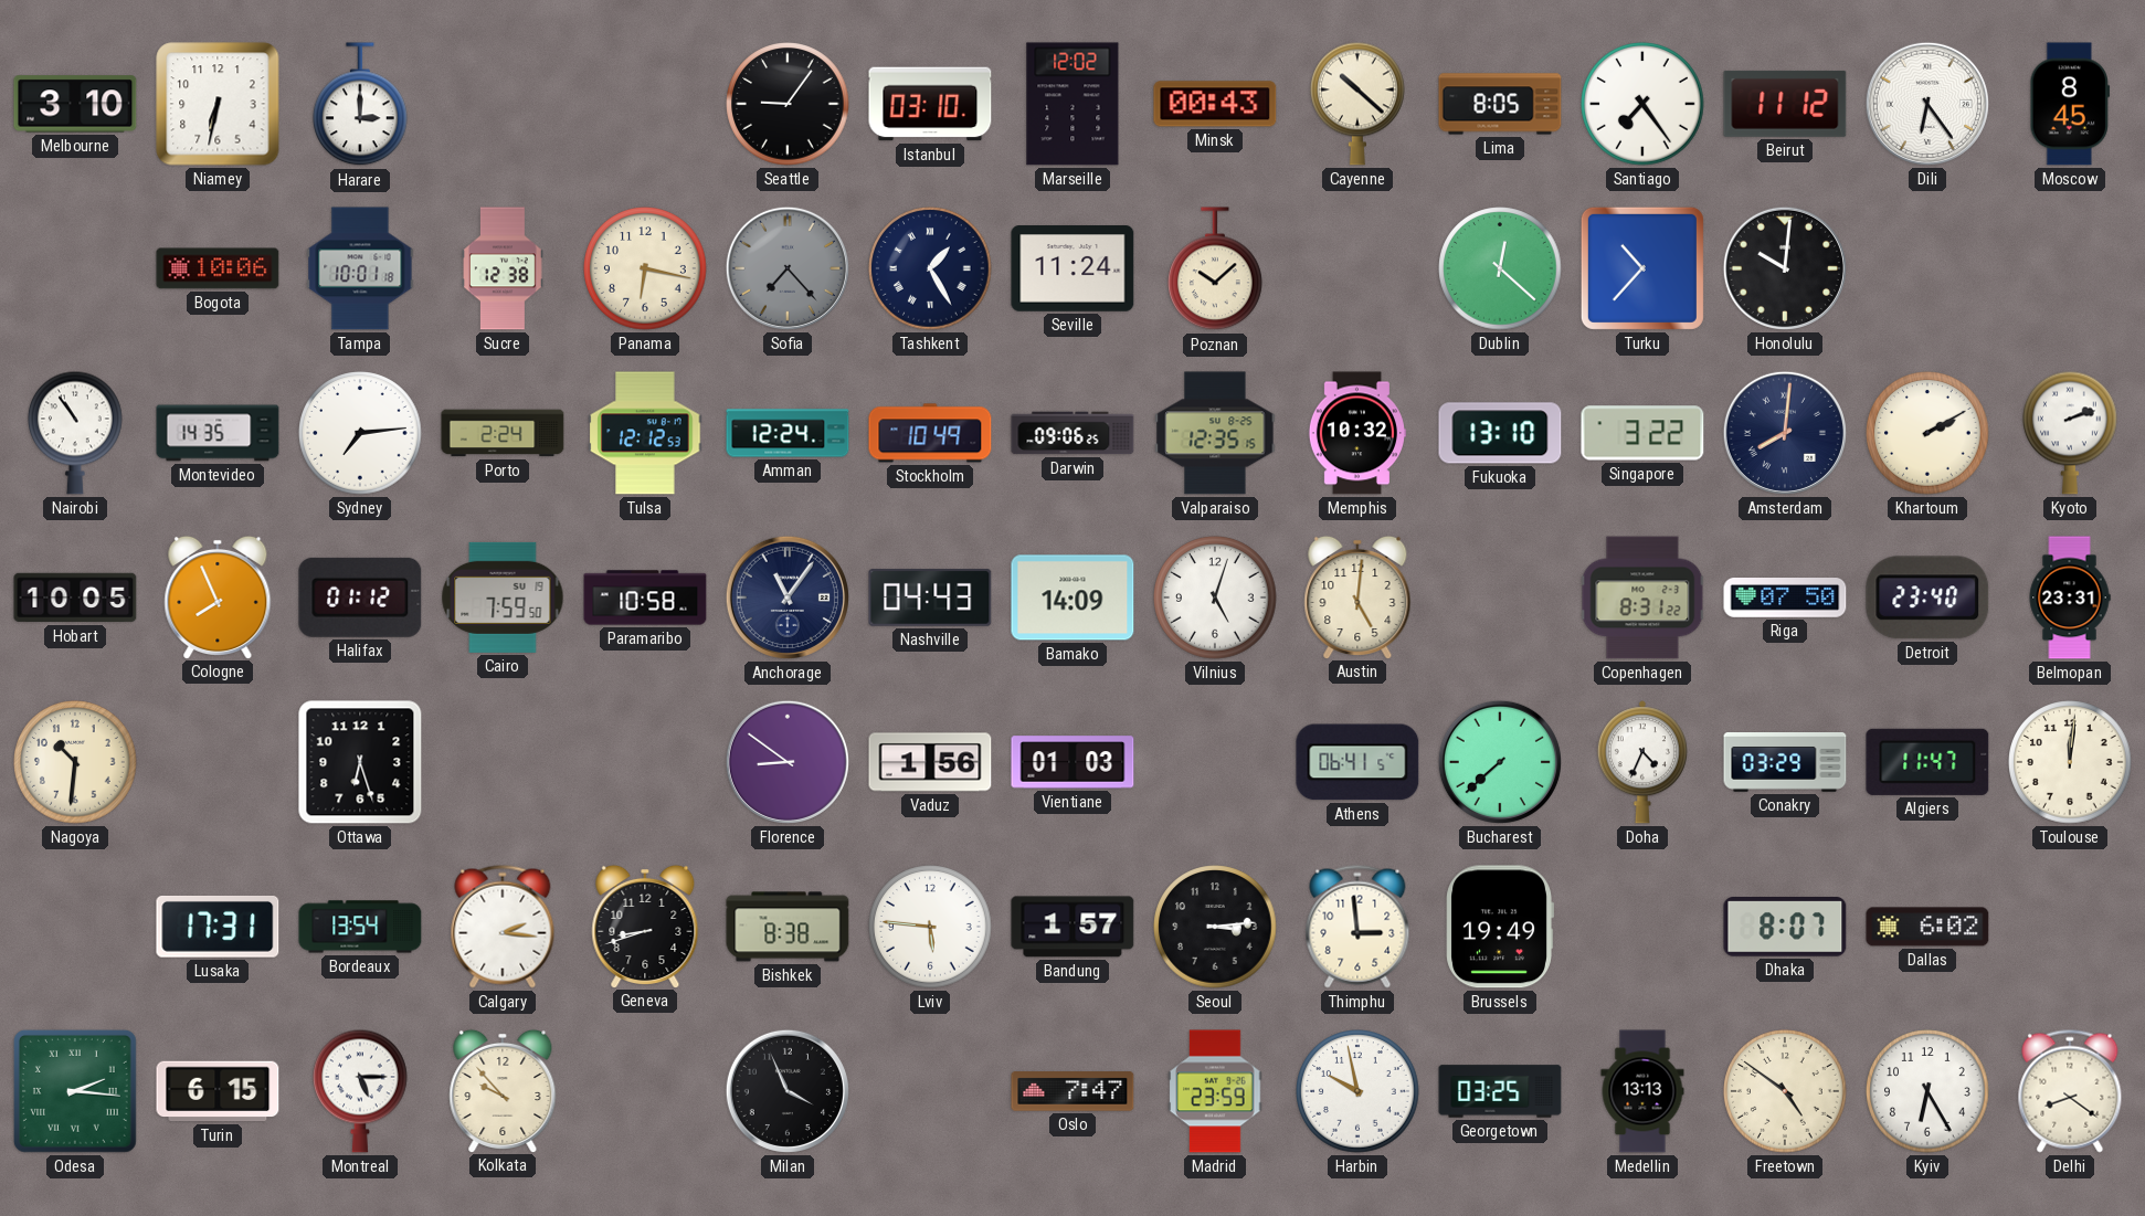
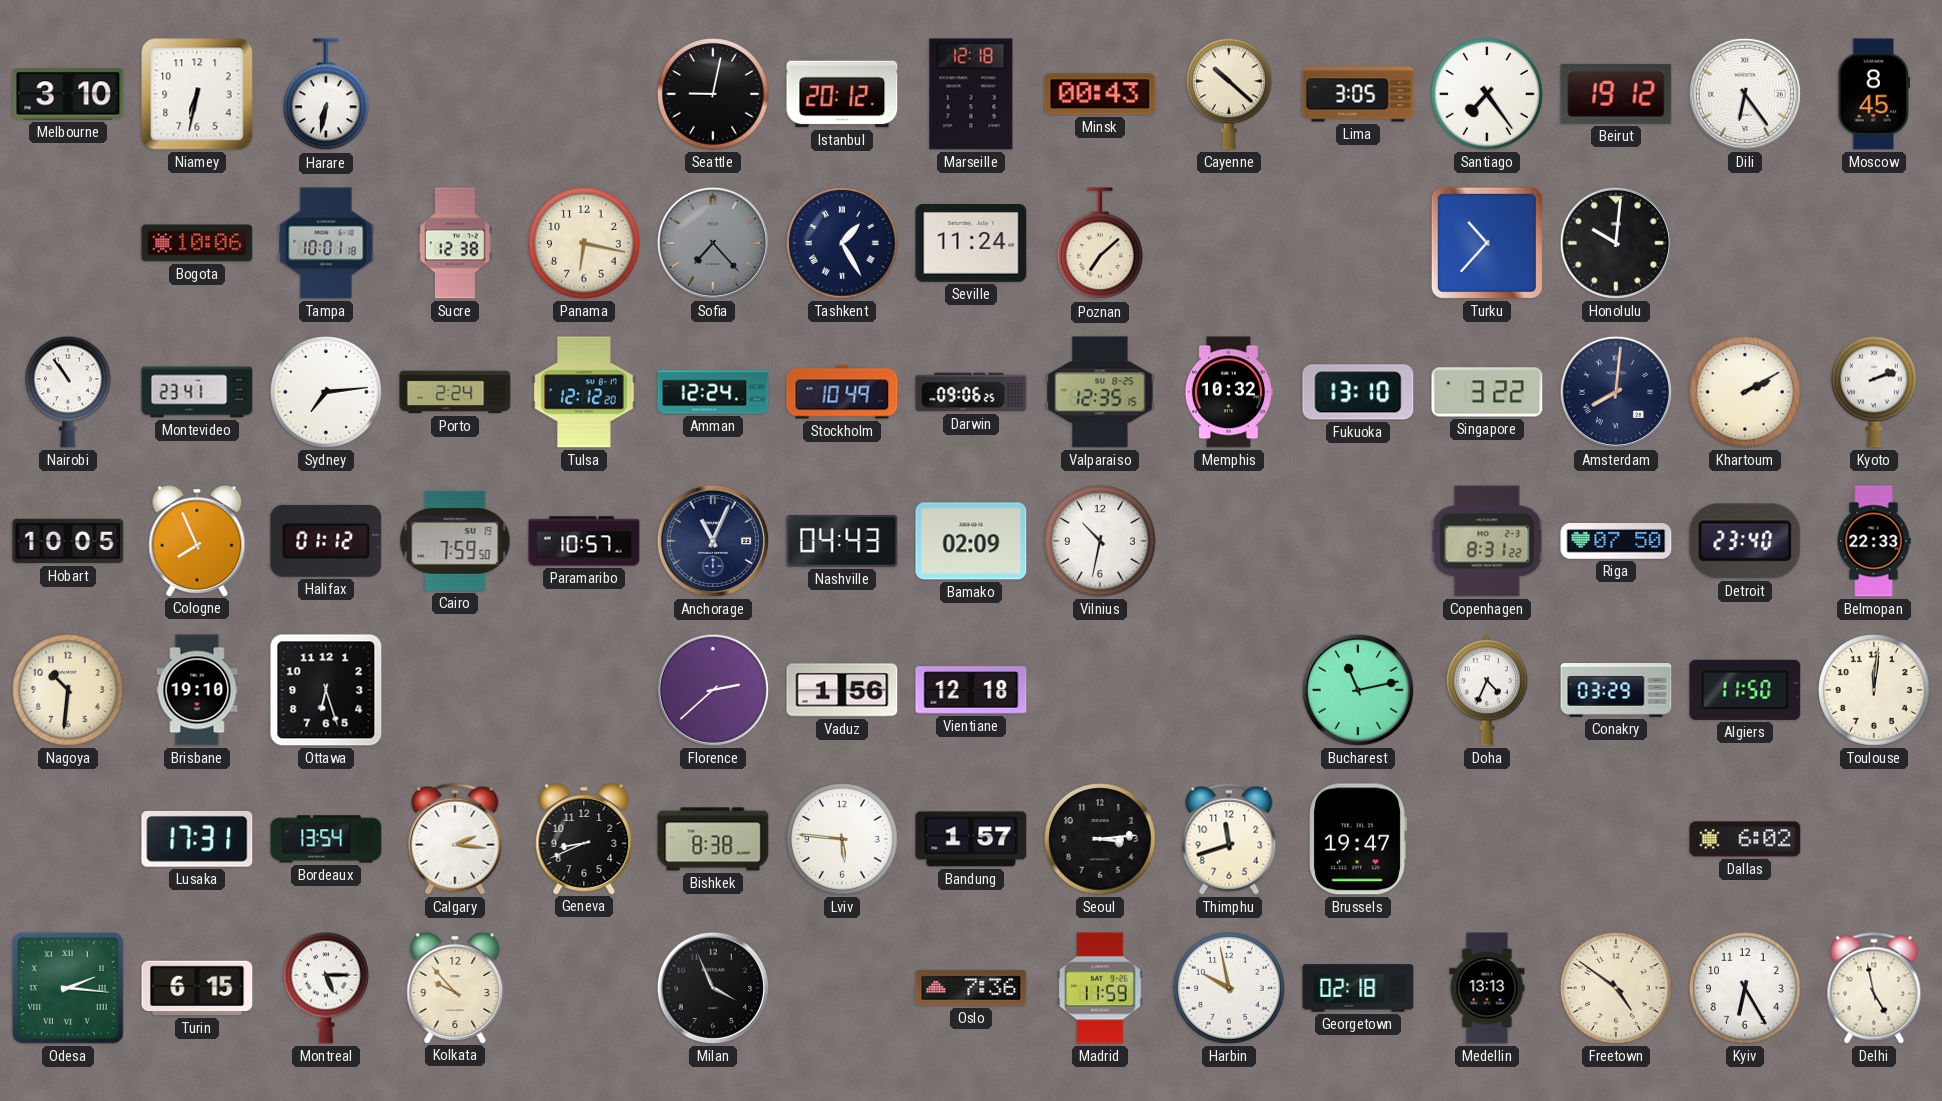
Harare: 3:00 -> 6:32
Seattle: 9:06 -> 9:02
Istanbul: 03:10 -> 20:12
Marseille: 12:02 -> 12:18
Lima: 8:05 -> 3:05
Beirut: 11:12 -> 19:12
Poznan: 10:08 -> 7:08
Dublin: 12:22 -> none
Montevideo: 14:35 -> 23:41
Tulsa: 12:12:53 -> 12:12:20
Paramaribo: 10:58 -> 10:57
Anchorage: 11:06 -> 11:04
Bamako: 14:09 -> 02:09
Vilnius: 5:03 -> 10:32
Austin: 5:01 -> none
Belmopan: 23:31 -> 22:33
Brisbane: none -> 19:10
Florence: 8:51 -> 2:38
Vientiane: 01:03 -> 12:18
Athens: 06:41 -> none
Bucharest: 7:38 -> 11:13
Algiers: 11:47 -> 11:50
Geneva: 8:42 -> 8:41
Thimphu: 2:59 -> 11:42
Brussels: 19:49 -> 19:47
Dhaka: 8:07 -> none
Oslo: 7:47 -> 7:36
Madrid: 23:59 -> 11:59
Georgetown: 03:25 -> 02:18
Delhi: 8:21 -> 4:58
